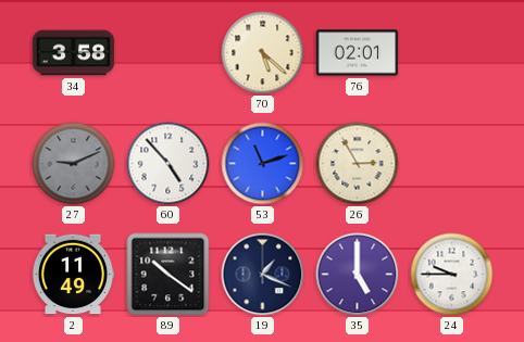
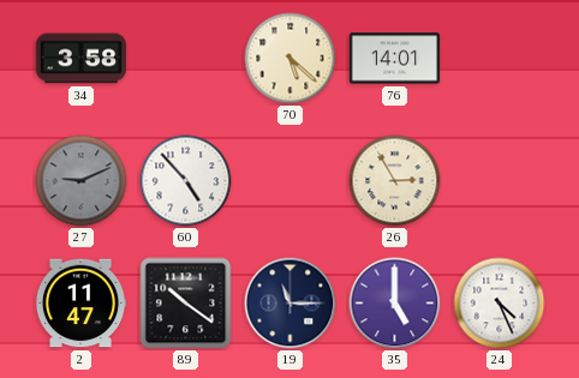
76: 02:01 -> 14:01
53: 11:12 -> none
2: 11:49 -> 11:47
19: 1:19 -> 11:15
24: 9:45 -> 4:26
